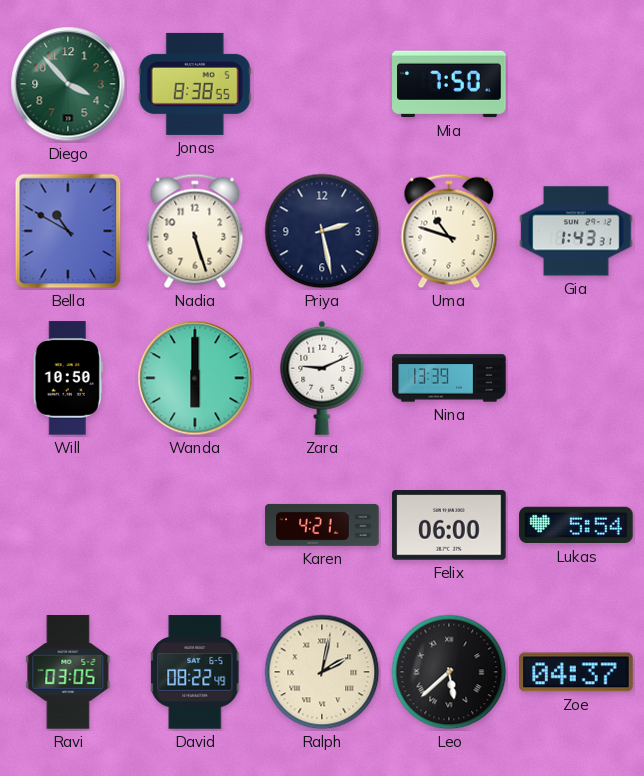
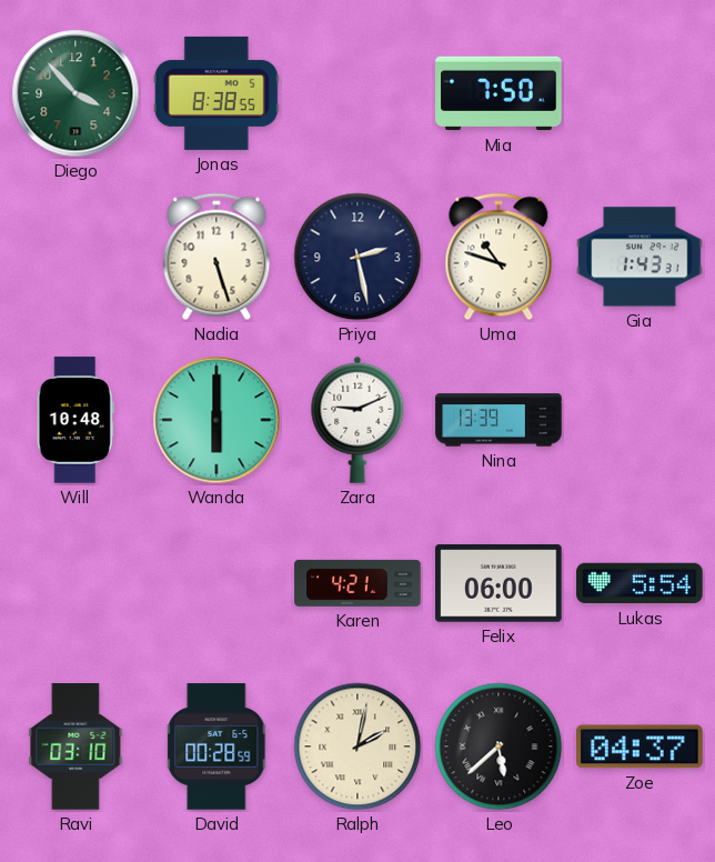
Bella: 10:50 -> none
Will: 10:50 -> 10:48
Ravi: 03:05 -> 03:10
David: 08:22 -> 00:28
